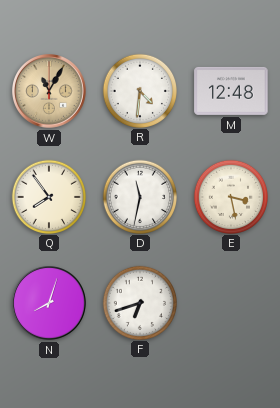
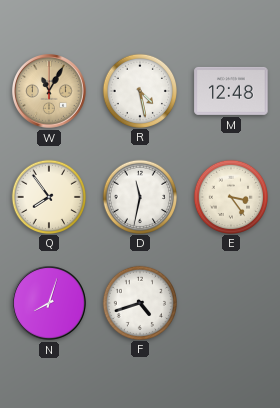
R: 4:31 -> 4:28
E: 3:28 -> 3:24
F: 6:42 -> 4:42
